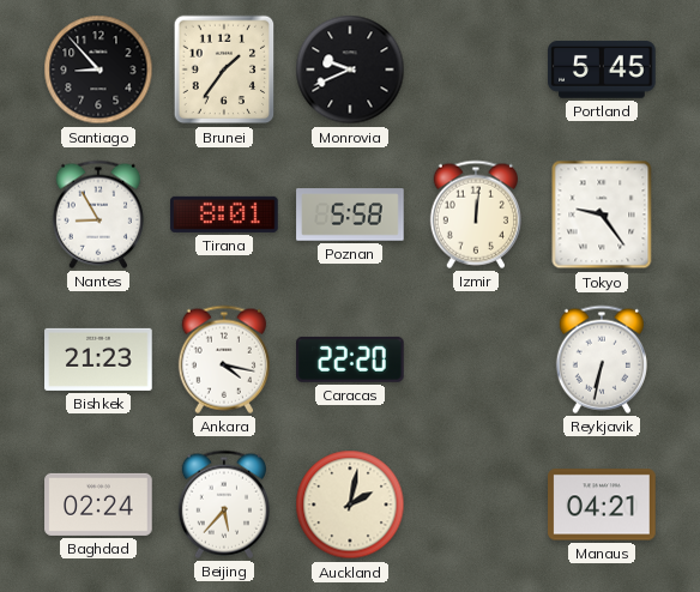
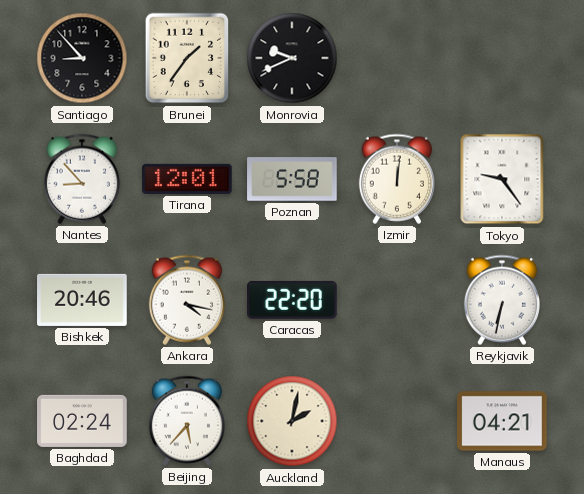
Portland: 5:45 -> none
Nantes: 8:55 -> 8:53
Tirana: 8:01 -> 12:01
Bishkek: 21:23 -> 20:46
